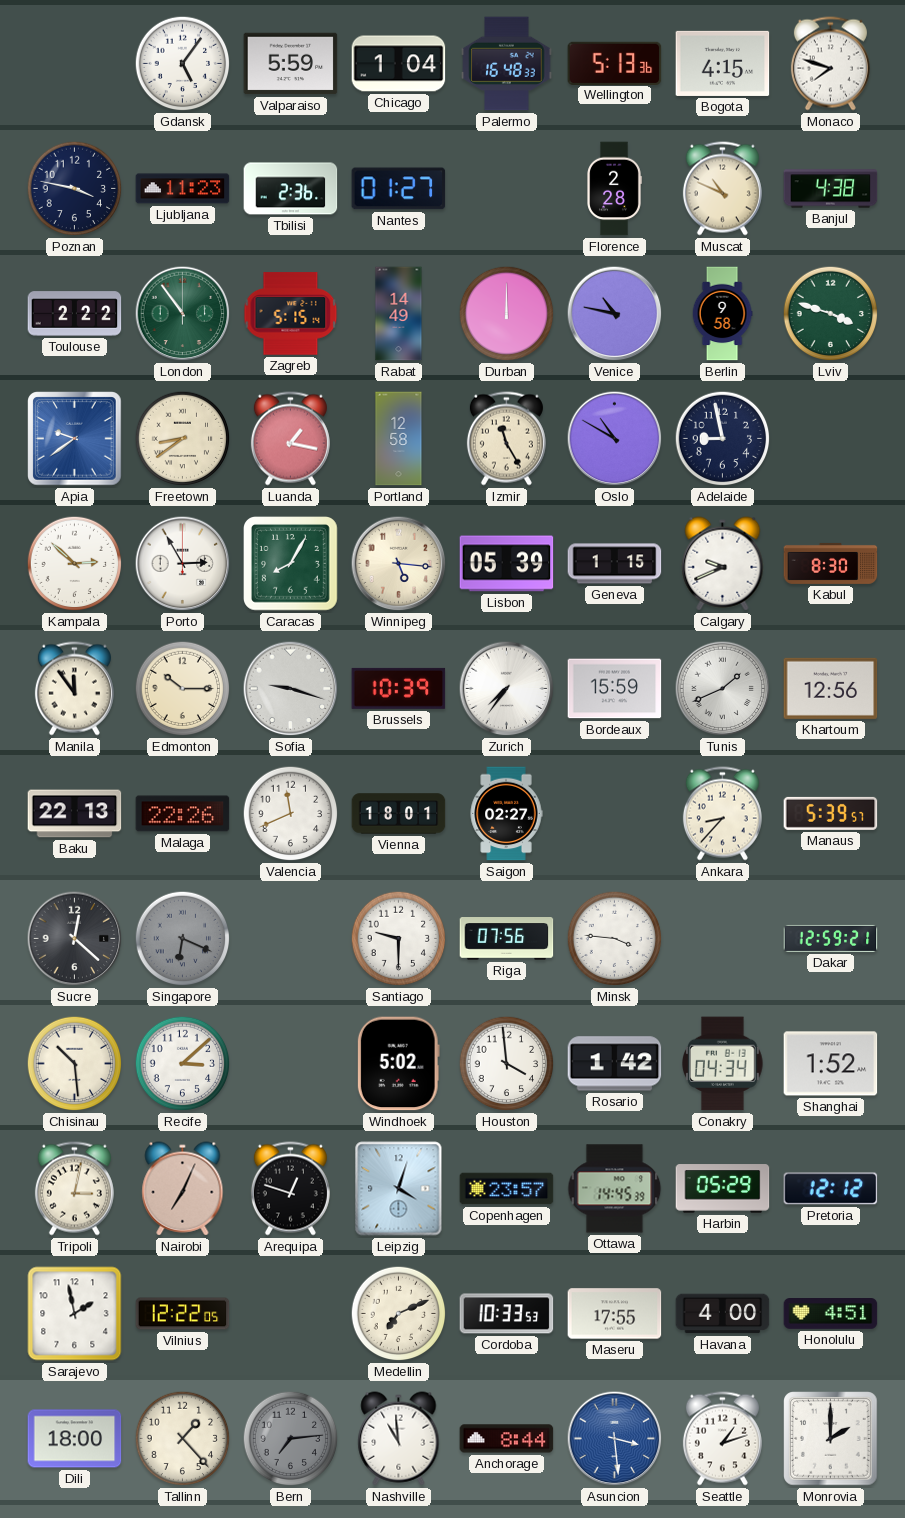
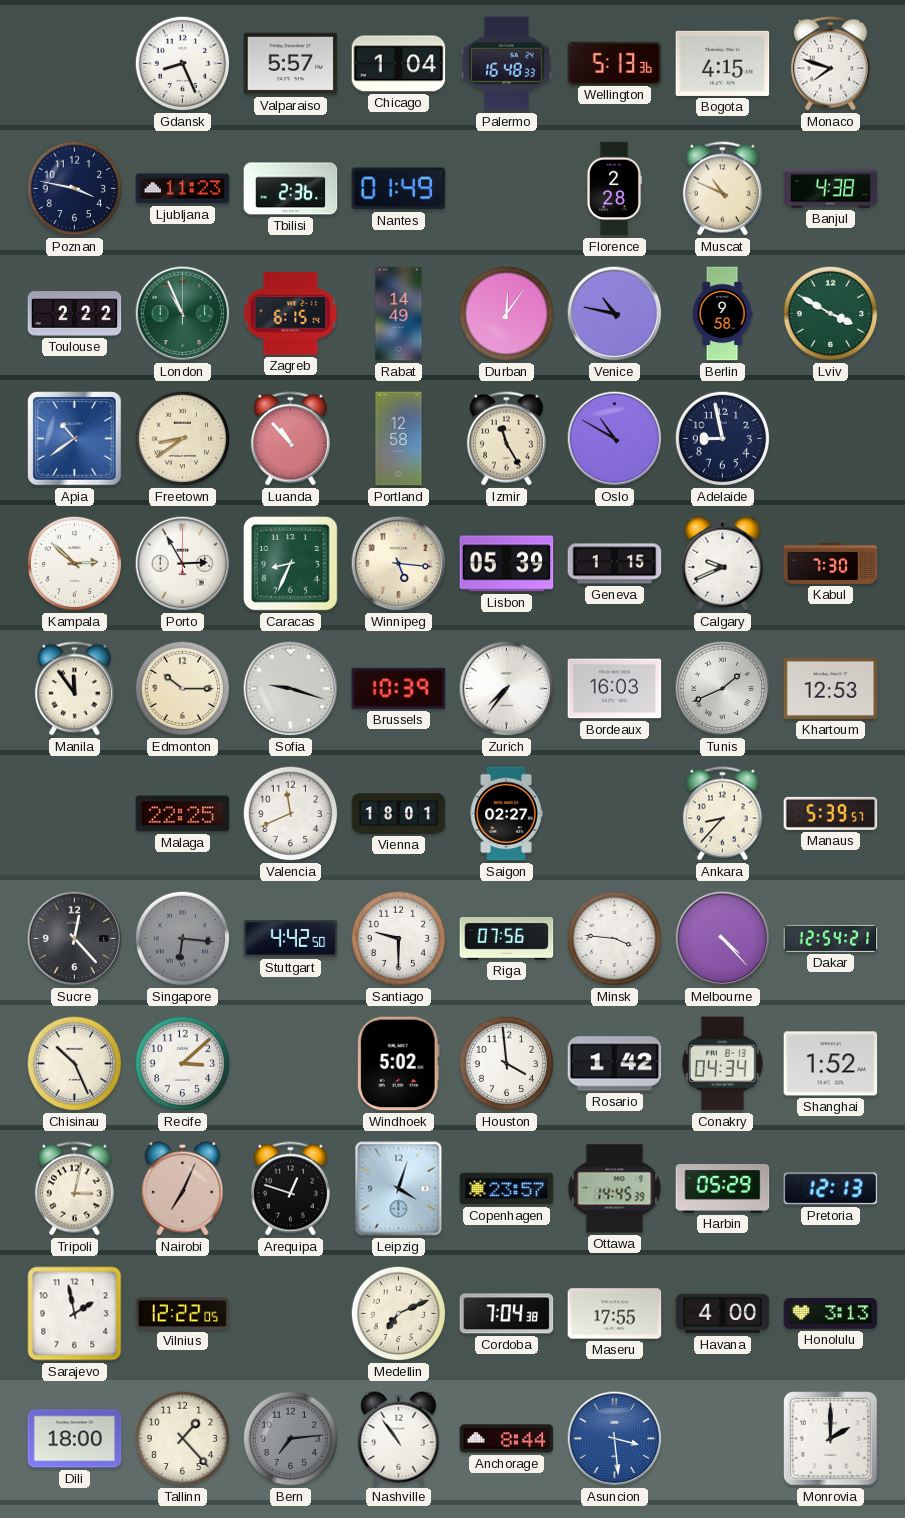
Gdansk: 5:06 -> 8:26
Valparaiso: 5:59 -> 5:57
Nantes: 01:27 -> 01:49
London: 10:54 -> 10:56
Zagreb: 5:15 -> 6:15
Durban: 12:00 -> 12:06
Lviv: 3:48 -> 3:50
Apia: 9:39 -> 10:39
Luanda: 1:17 -> 10:53
Caracas: 8:05 -> 8:34
Kabul: 8:30 -> 7:30
Bordeaux: 15:59 -> 16:03
Khartoum: 12:56 -> 12:53
Baku: 22:13 -> none
Malaga: 22:26 -> 22:25
Sucre: 12:22 -> 12:23
Singapore: 6:19 -> 6:16
Stuttgart: none -> 4:42
Melbourne: none -> 4:23
Dakar: 12:59 -> 12:54
Chisinau: 10:29 -> 10:26
Pretoria: 12:12 -> 12:13
Cordoba: 10:33 -> 7:04
Honolulu: 4:51 -> 3:13
Nashville: 10:59 -> 10:54
Seattle: 1:12 -> none
